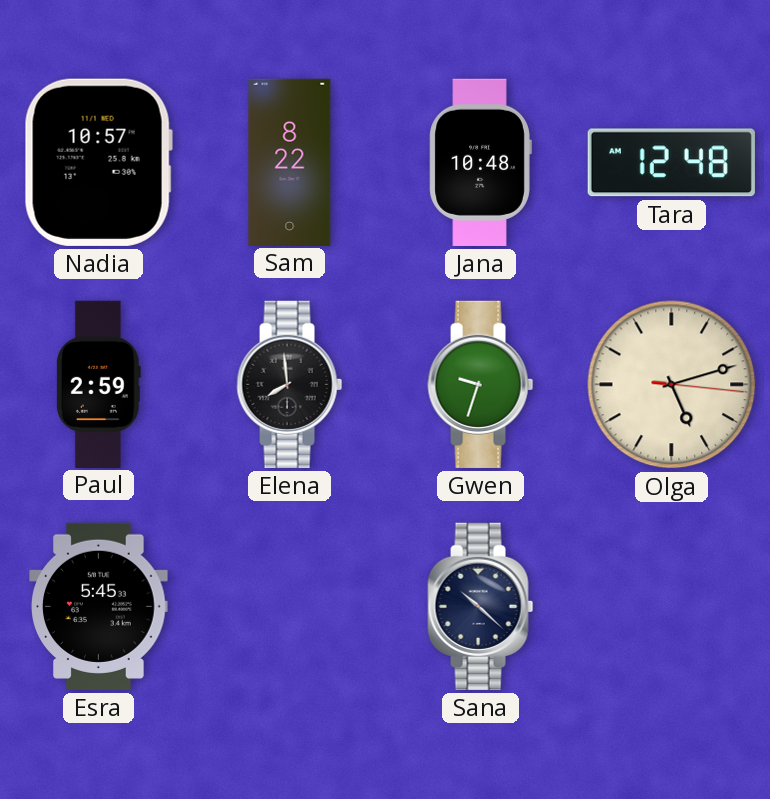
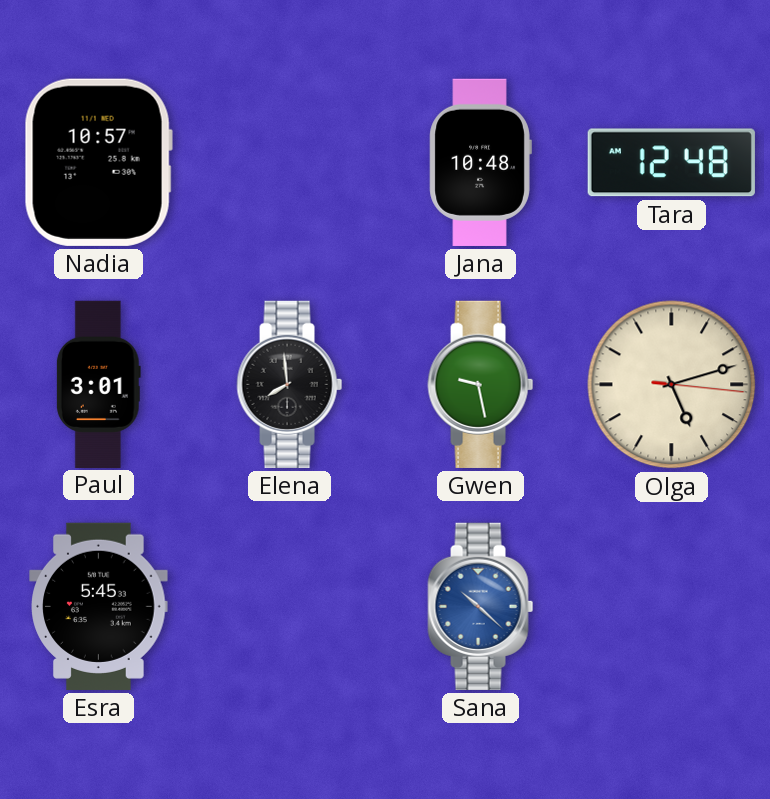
Sam: 8:22 -> none
Paul: 2:59 -> 3:01
Gwen: 9:33 -> 9:28
Sana dial: navy -> blue
